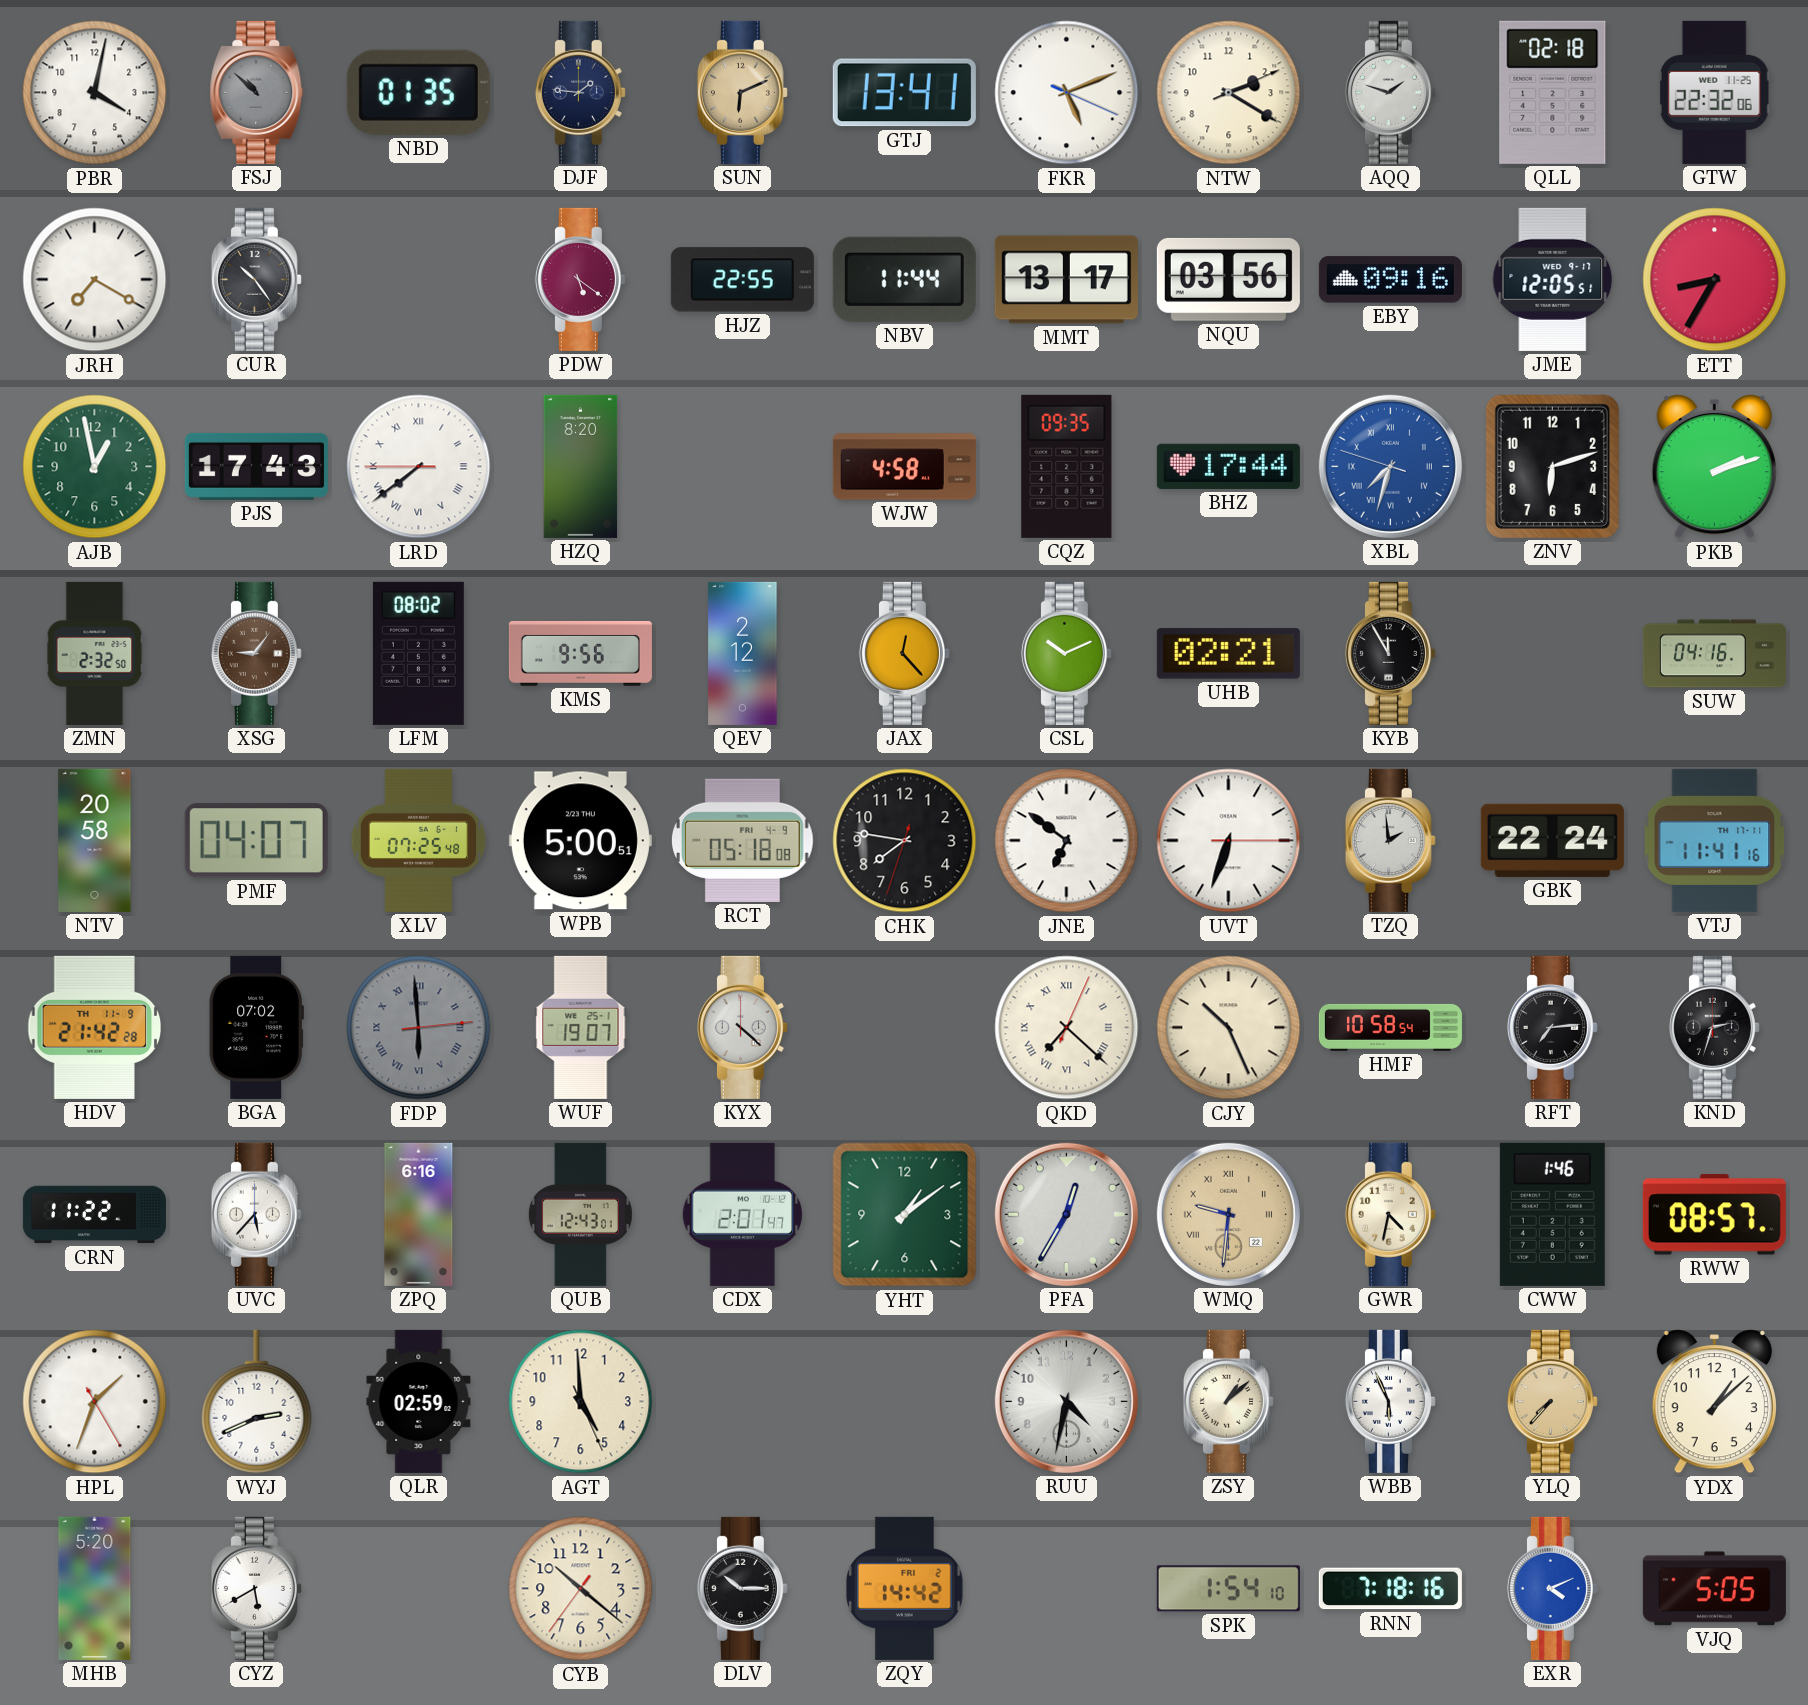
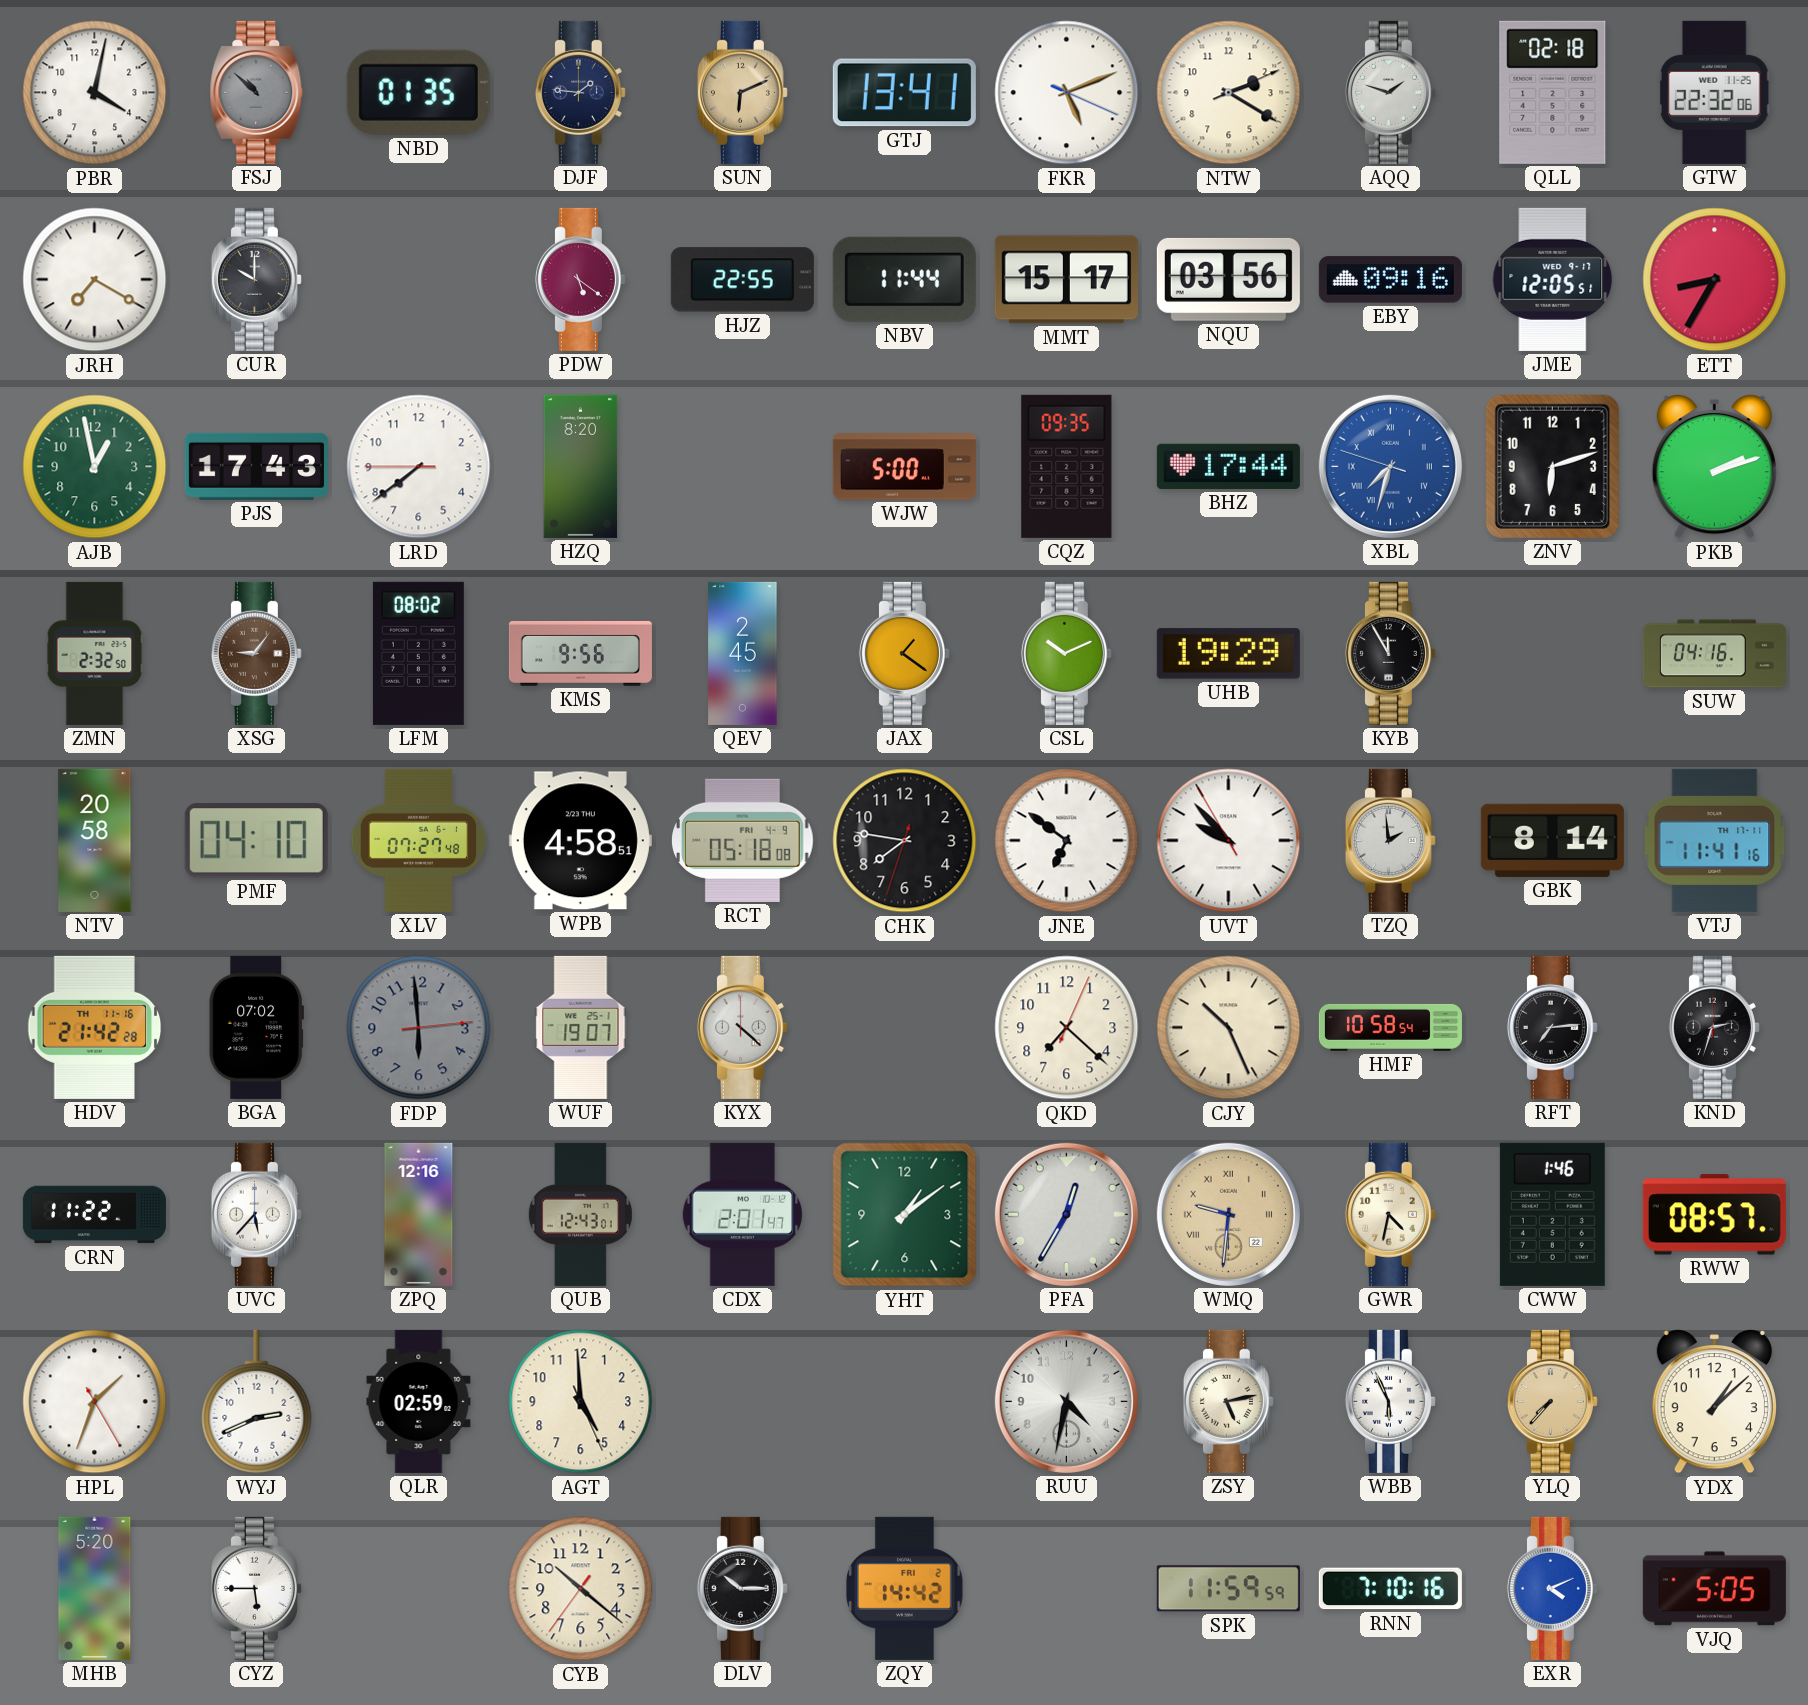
CUR: 10:24 -> 10:00
MMT: 13:17 -> 15:17
LRD numerals: Roman -> Arabic
WJW: 4:58 -> 5:00
QEV: 2:12 -> 2:45
JAX: 12:23 -> 1:21
UHB: 02:21 -> 19:29
PMF: 04:07 -> 04:10
XLV: 07:25 -> 07:27
WPB: 5:00 -> 4:58
UVT: 6:33 -> 9:52
GBK: 22:24 -> 8:14
HDV date: TH 11-9 -> TH 11-16
FDP numerals: Roman -> Arabic
QKD numerals: Roman -> Arabic
ZPQ: 6:16 -> 12:16
ZSY: 1:08 -> 5:13
CYZ: 5:40 -> 5:45
SPK: 1:54 -> 11:59
RNN: 7:18 -> 7:10
